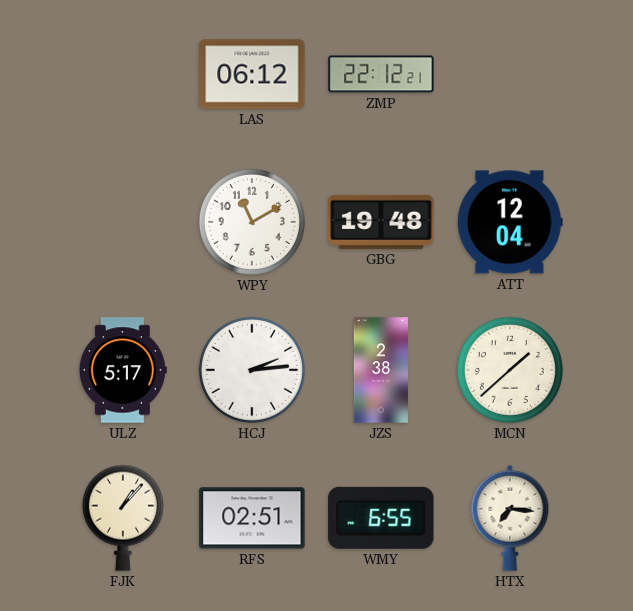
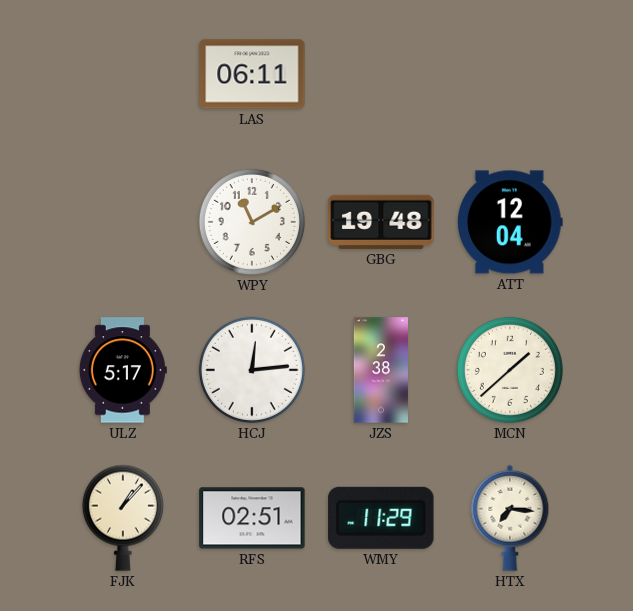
LAS: 06:12 -> 06:11
ZMP: 22:12 -> none
HCJ: 2:14 -> 12:14
WMY: 6:55 -> 11:29
